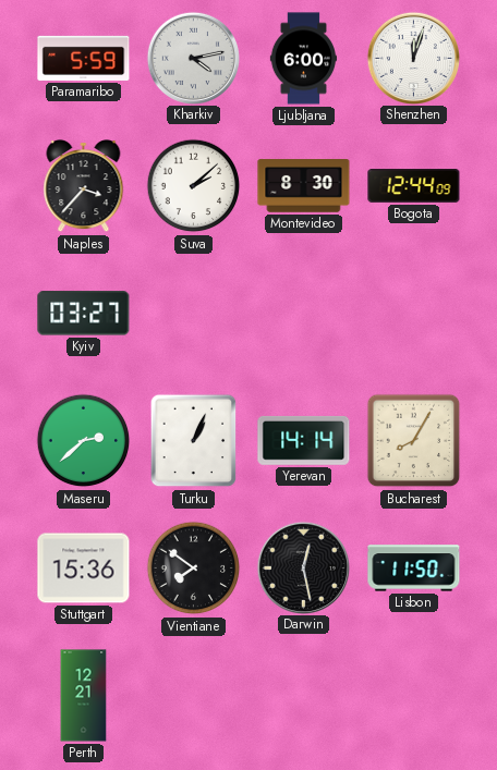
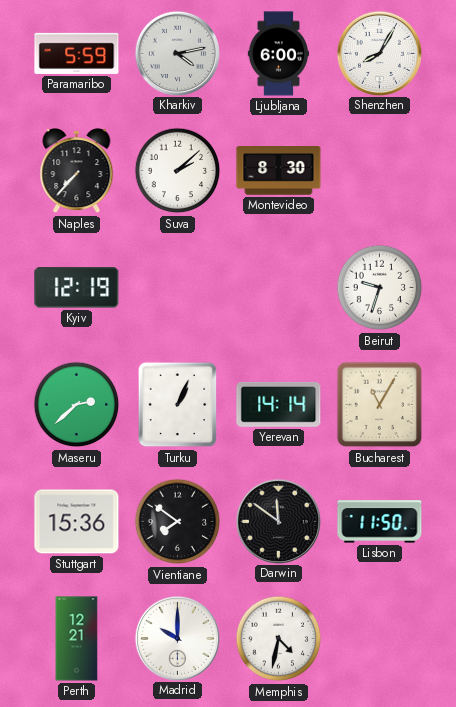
Shenzhen: 12:03 -> 8:05
Naples: 3:37 -> 7:37
Bogota: 12:44 -> none
Kyiv: 03:27 -> 12:19
Beirut: none -> 9:33
Bucharest: 8:05 -> 11:05
Darwin: 12:28 -> 11:51
Madrid: none -> 10:00
Memphis: none -> 4:32
